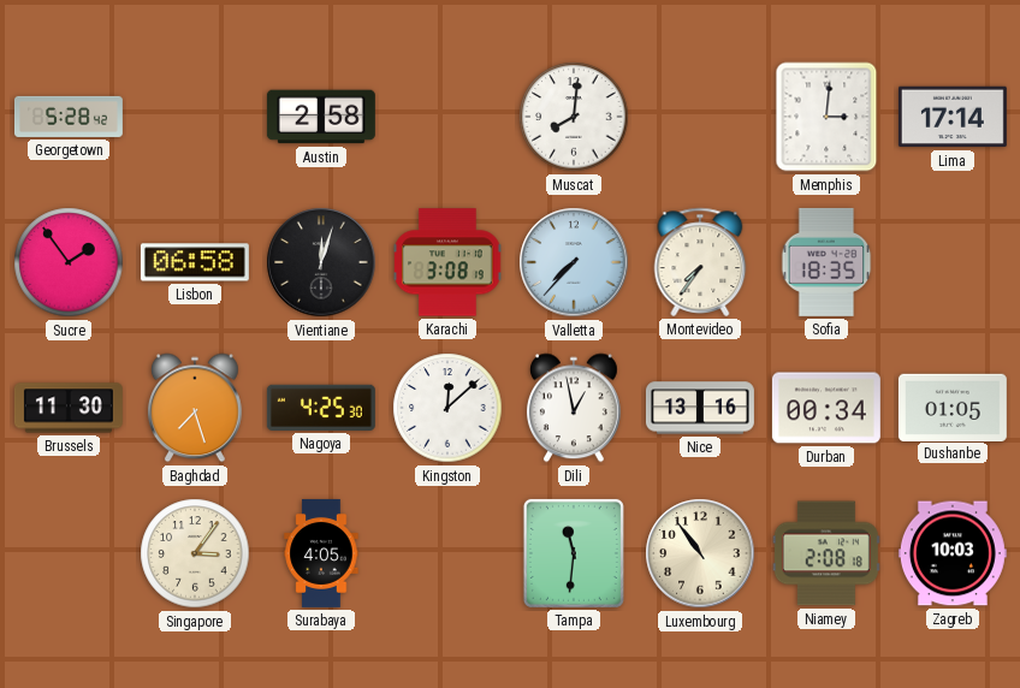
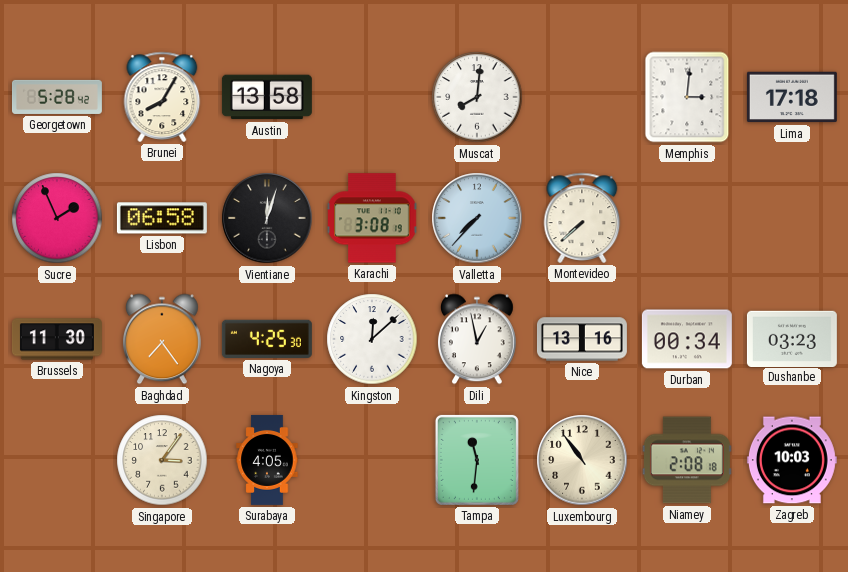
Brunei: none -> 8:05
Austin: 2:58 -> 13:58
Lima: 17:14 -> 17:18
Sucre: 1:54 -> 1:56
Montevideo: 7:36 -> 7:38
Sofia: 18:35 -> none
Baghdad: 7:27 -> 7:24
Dushanbe: 01:05 -> 03:23
